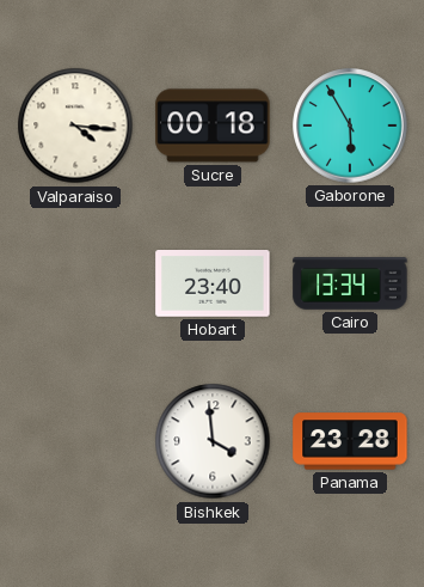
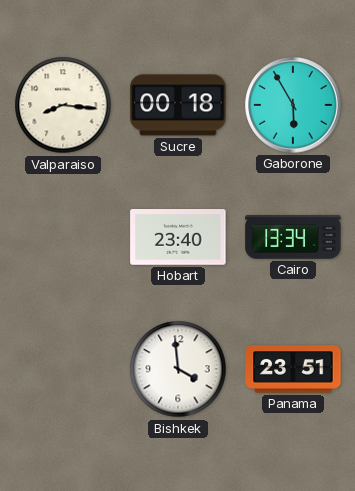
Valparaiso: 4:16 -> 8:16
Panama: 23:28 -> 23:51
